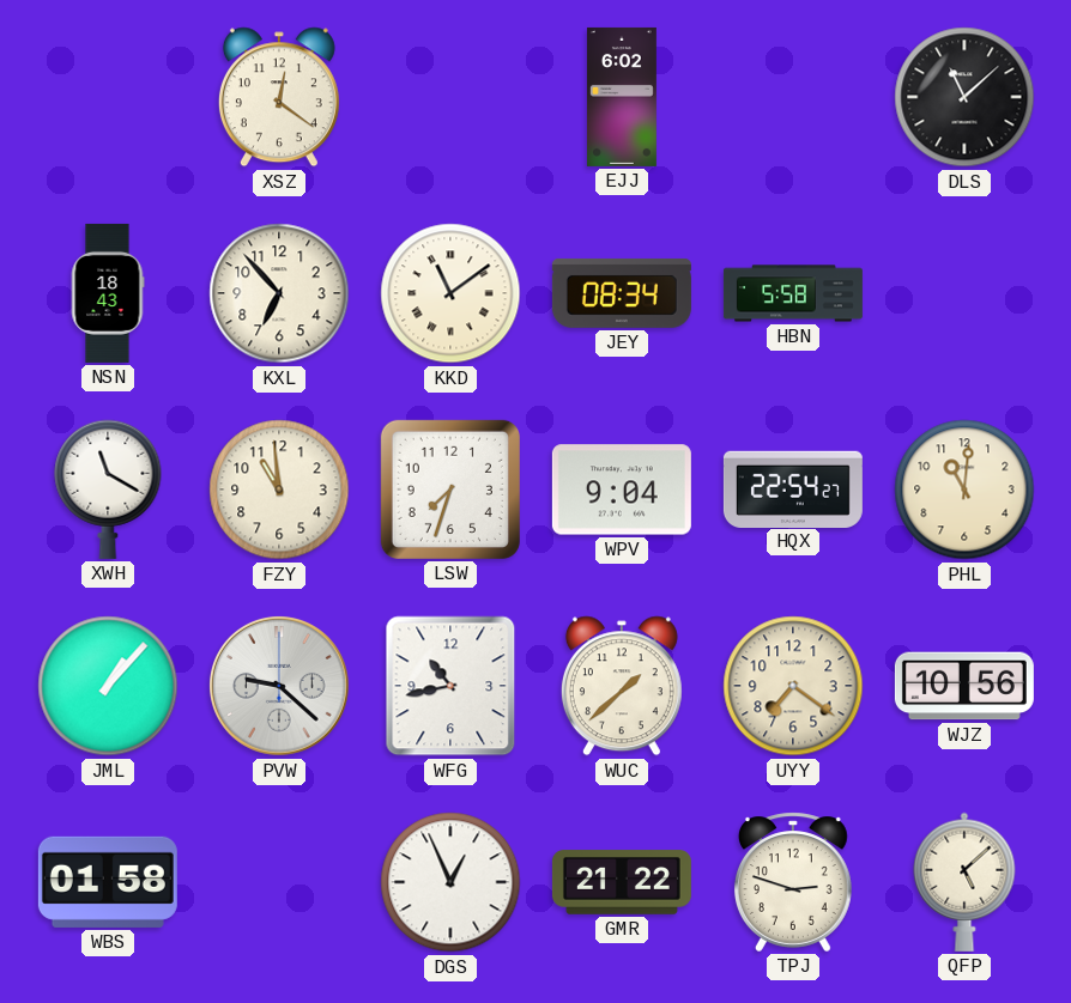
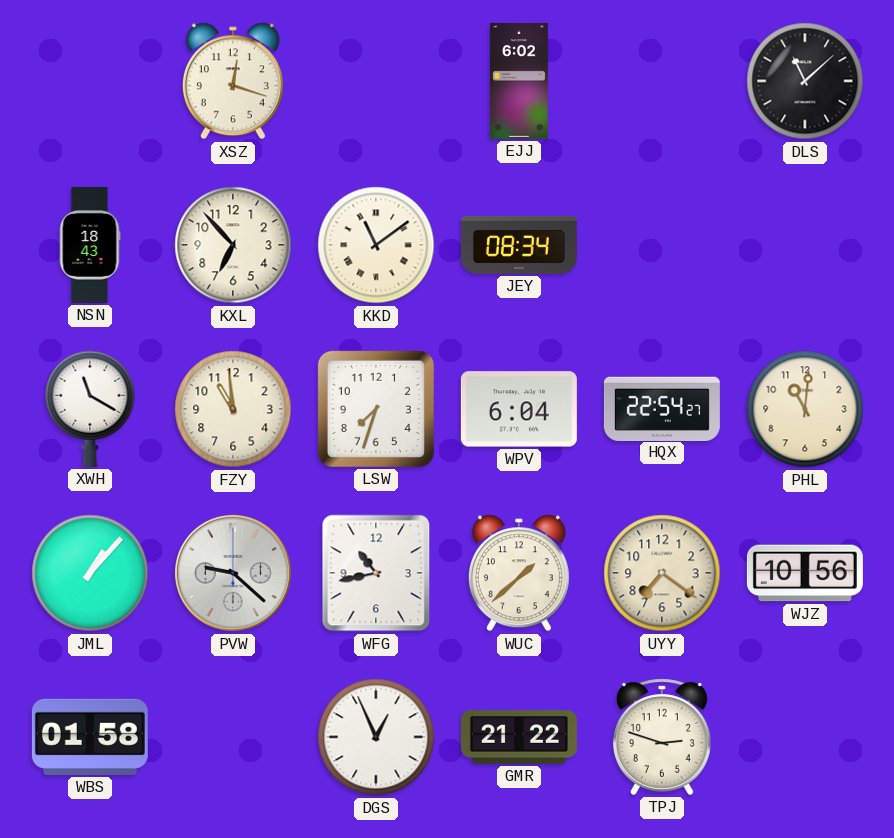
XSZ: 12:21 -> 12:18
HBN: 5:58 -> none
WPV: 9:04 -> 6:04
QFP: 5:08 -> none
